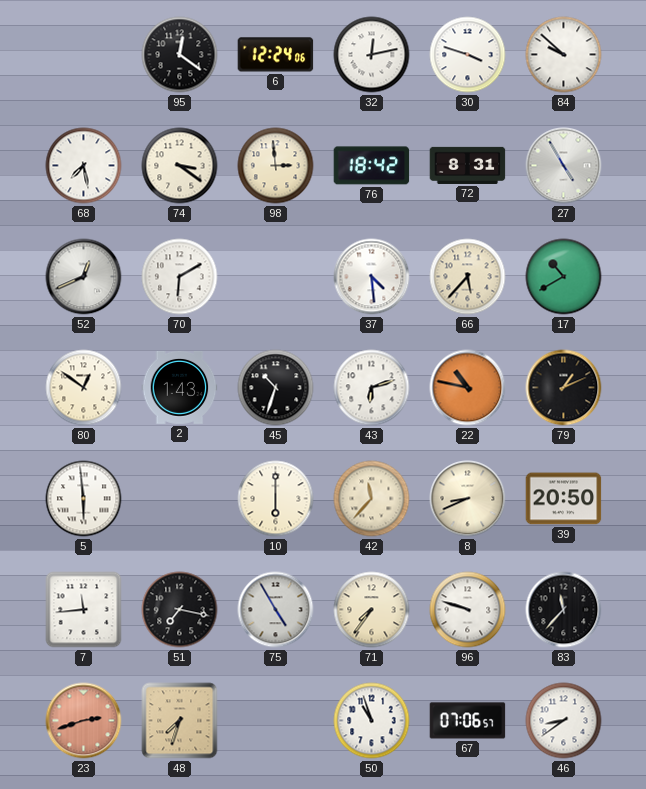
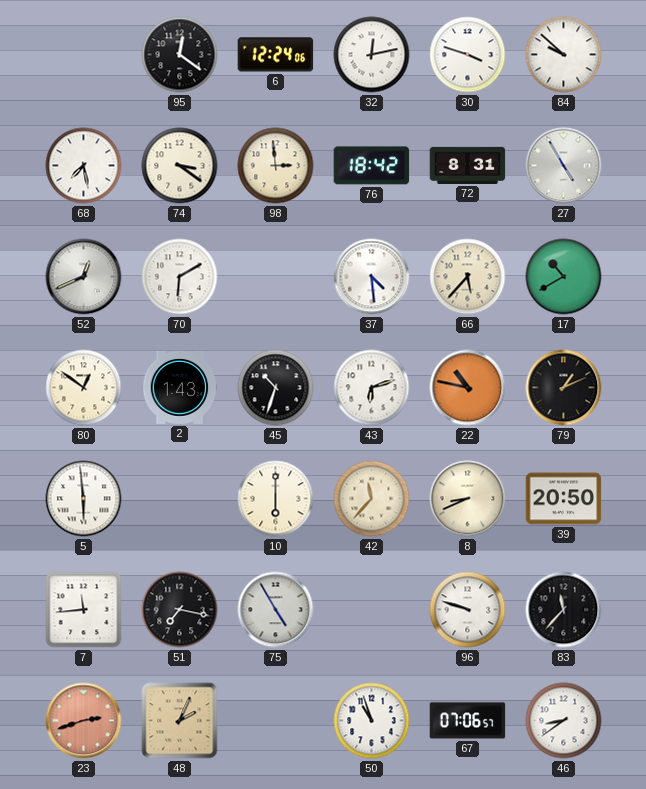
71: 7:36 -> none
48: 7:33 -> 2:04
